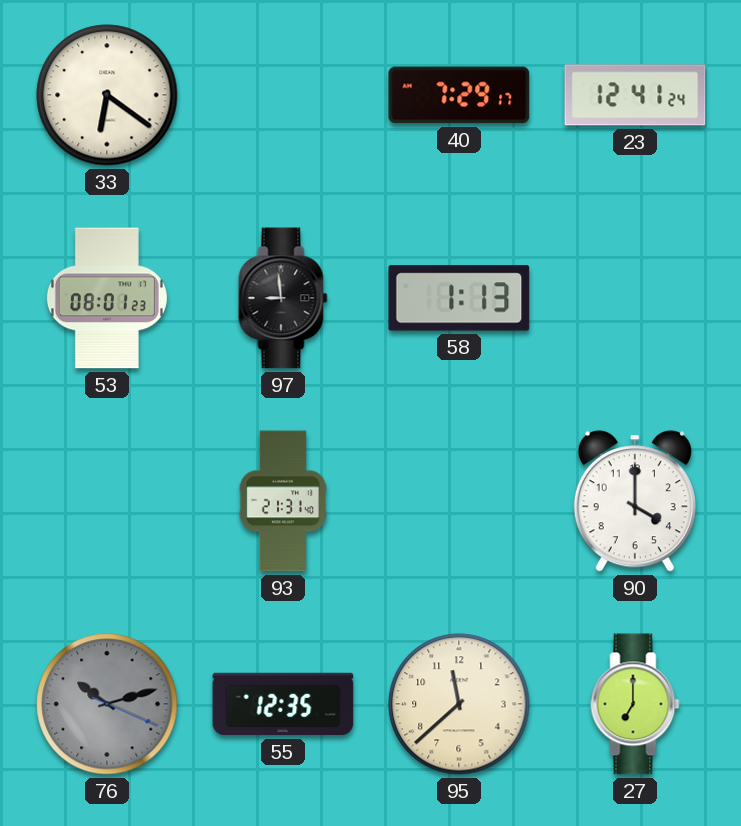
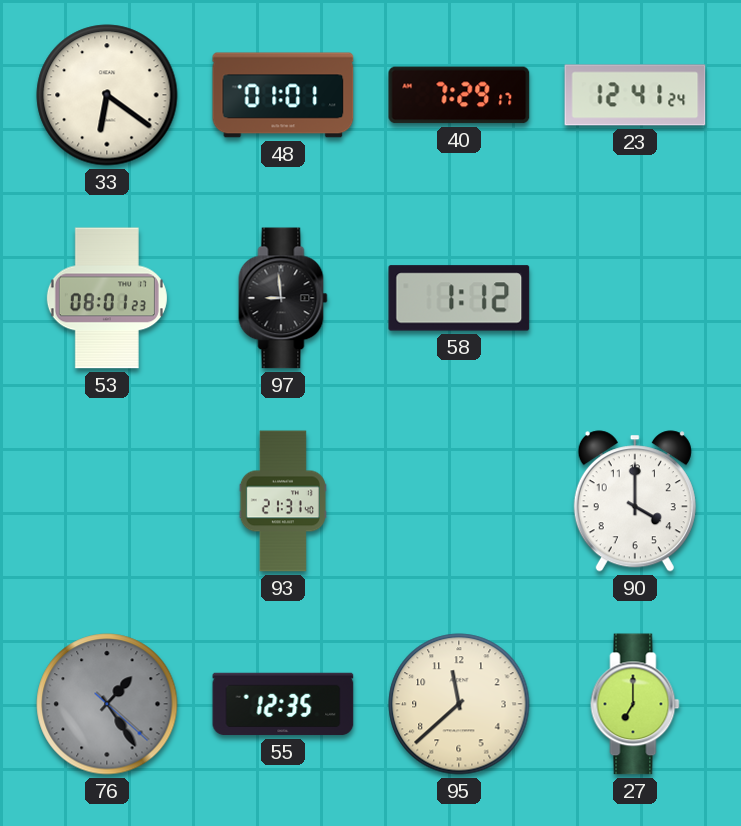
48: none -> 01:01
58: 1:13 -> 1:12
76: 10:12 -> 1:24
